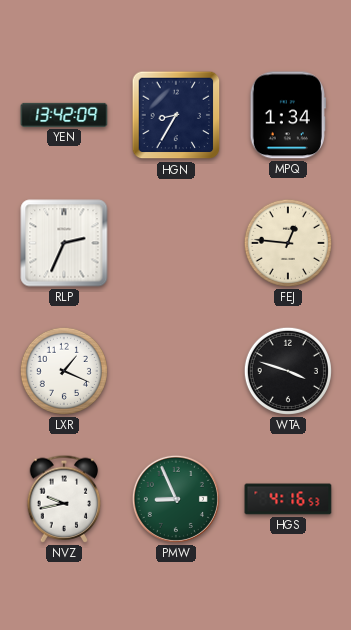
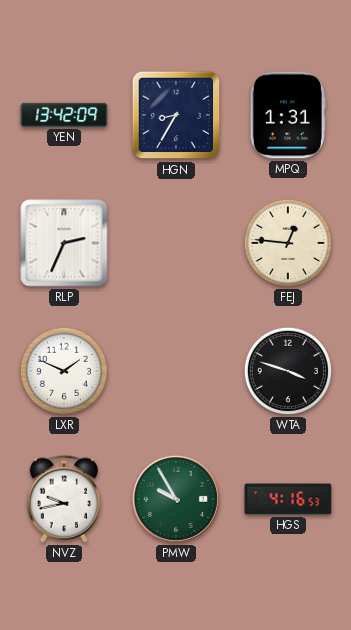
MPQ: 1:34 -> 1:31
LXR: 1:19 -> 1:49
PMW: 8:56 -> 9:55
